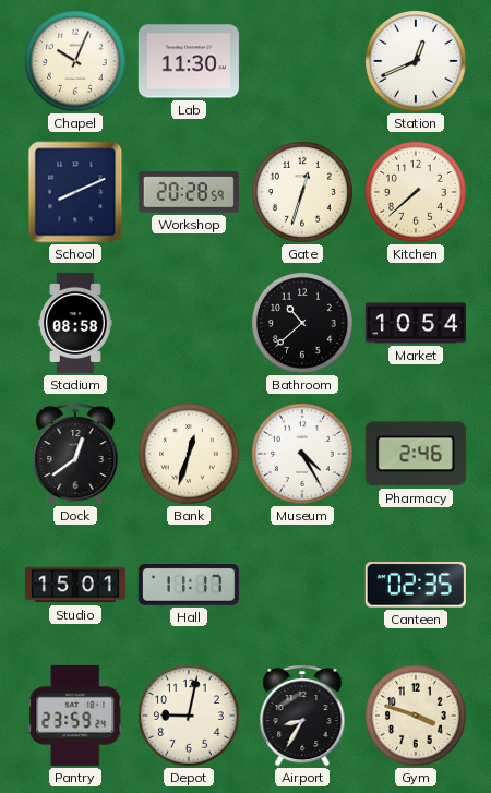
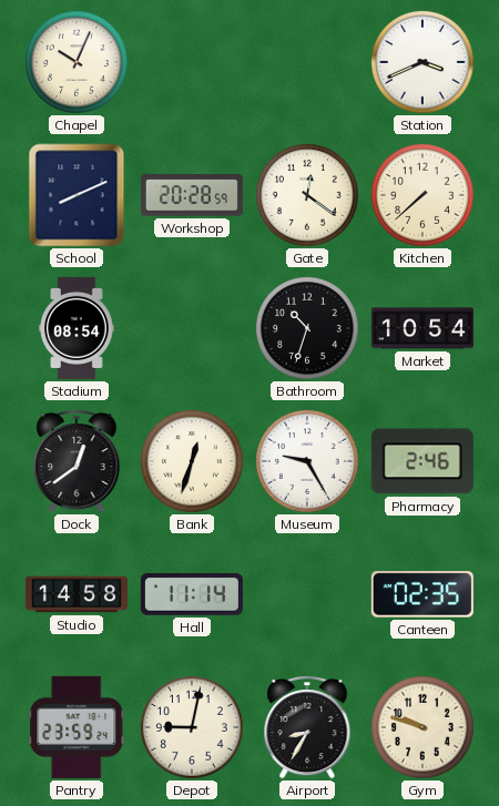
Lab: 11:30 -> none
Station: 12:41 -> 3:41
Gate: 12:33 -> 12:21
Stadium: 08:58 -> 08:54
Bathroom: 10:38 -> 10:33
Museum: 4:25 -> 9:25
Studio: 15:01 -> 14:58
Hall: 11:17 -> 11:14
Gym: 3:48 -> 9:48
